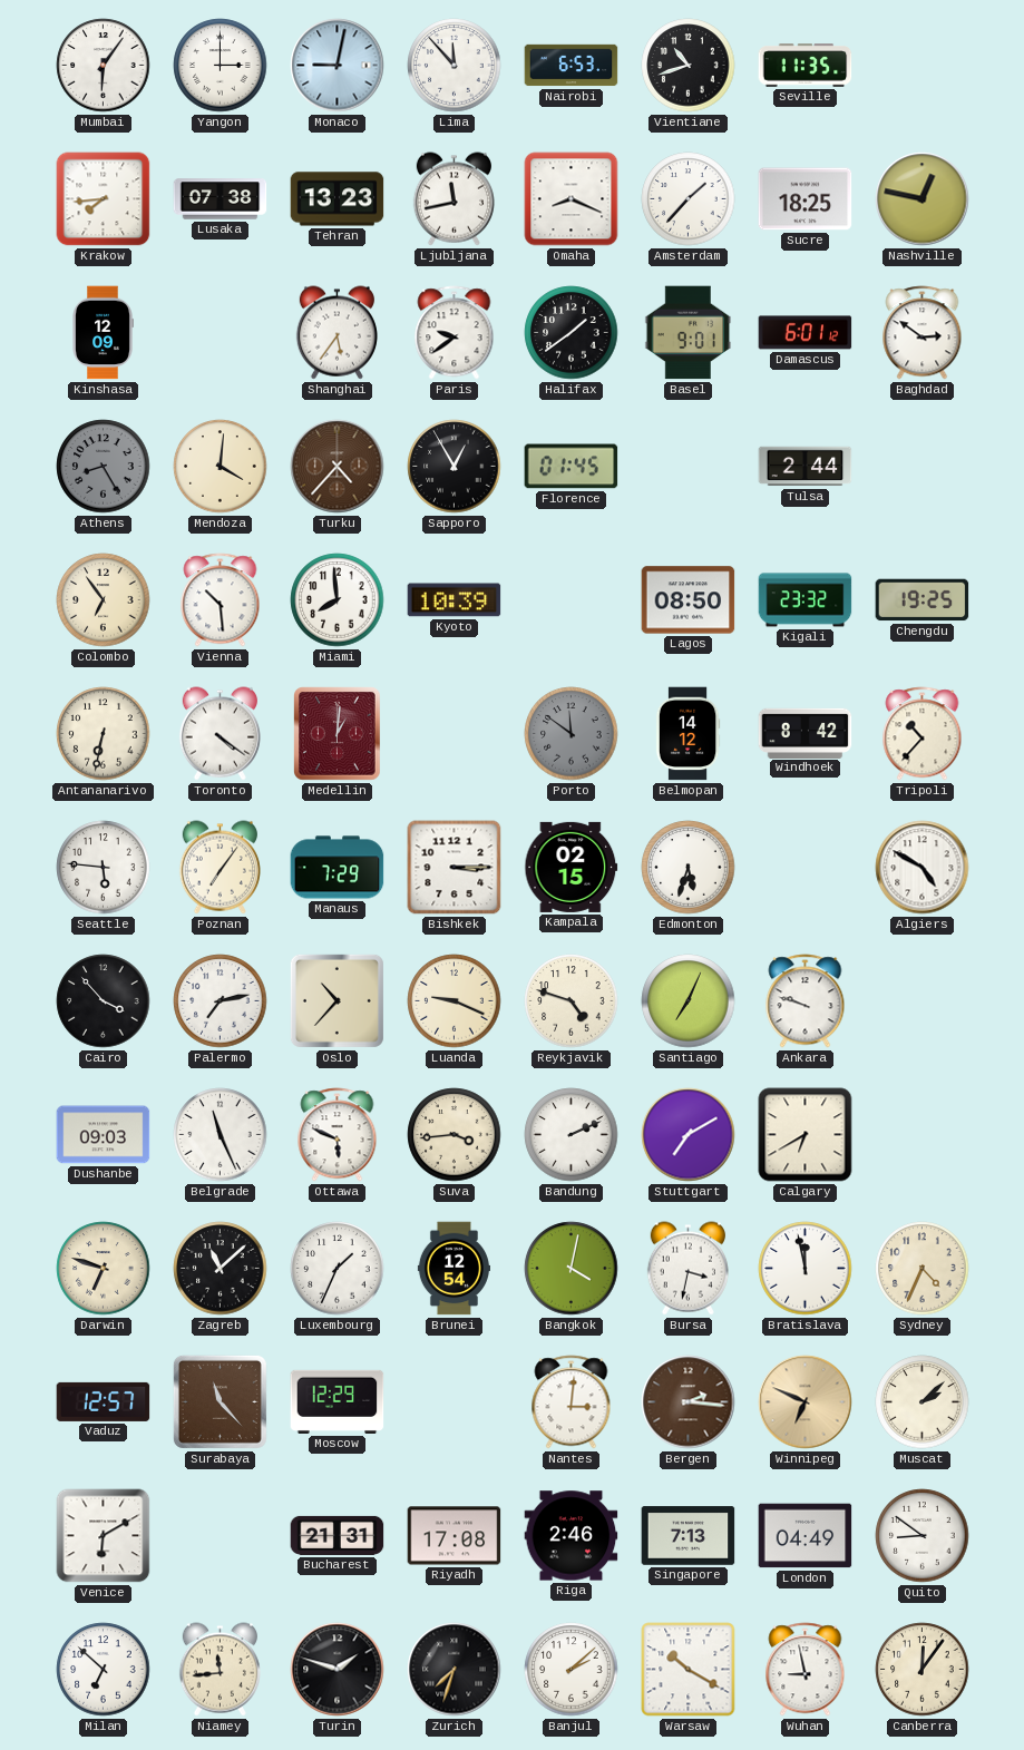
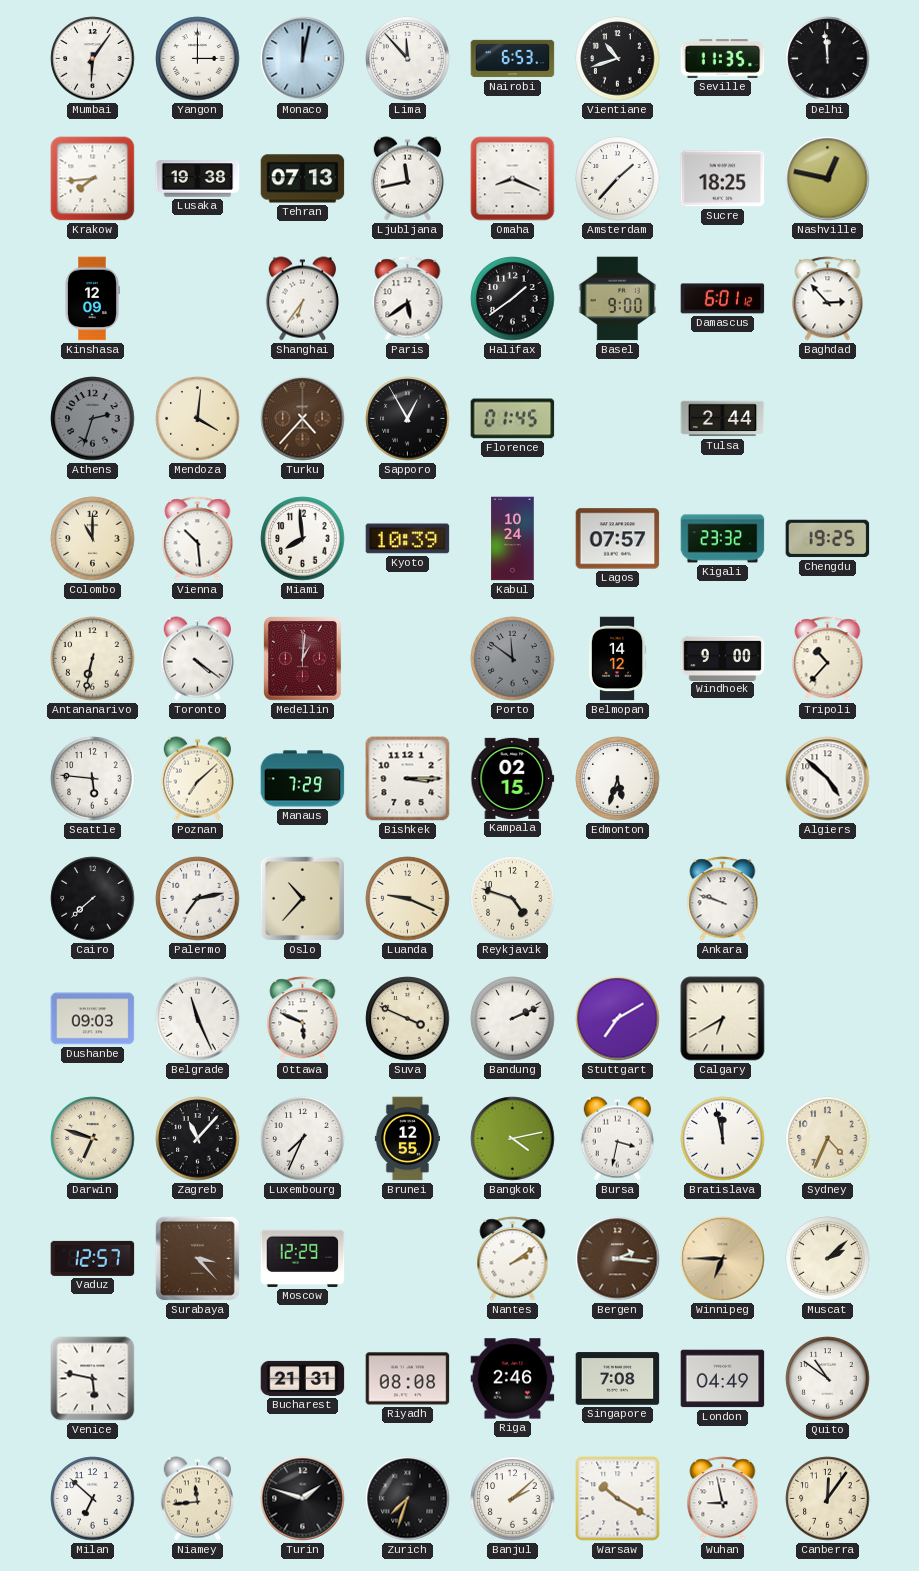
Monaco: 9:02 -> 12:02
Delhi: none -> 11:59
Lusaka: 07:38 -> 19:38
Tehran: 13:23 -> 07:13
Shanghai: 5:36 -> 6:36
Paris: 9:39 -> 5:39
Basel: 9:01 -> 9:00
Baghdad: 2:51 -> 2:53
Athens: 8:25 -> 2:33
Colombo: 6:54 -> 11:00
Kabul: none -> 10:24
Lagos: 08:50 -> 07:57
Windhoek: 8:42 -> 9:00
Poznan: 7:06 -> 7:08
Algiers: 4:50 -> 4:52
Cairo: 3:53 -> 7:38
Santiago: 7:04 -> none
Suva: 3:44 -> 3:49
Zagreb: 11:08 -> 11:07
Luxembourg: 1:34 -> 7:34
Brunei: 12:54 -> 12:55
Bangkok: 4:02 -> 4:13
Surabaya: 11:23 -> 3:23
Nantes: 3:01 -> 2:09
Winnipeg: 6:49 -> 6:45
Venice: 6:10 -> 5:47
Riyadh: 17:08 -> 08:08
Singapore: 7:13 -> 7:08
Quito: 8:51 -> 10:51
